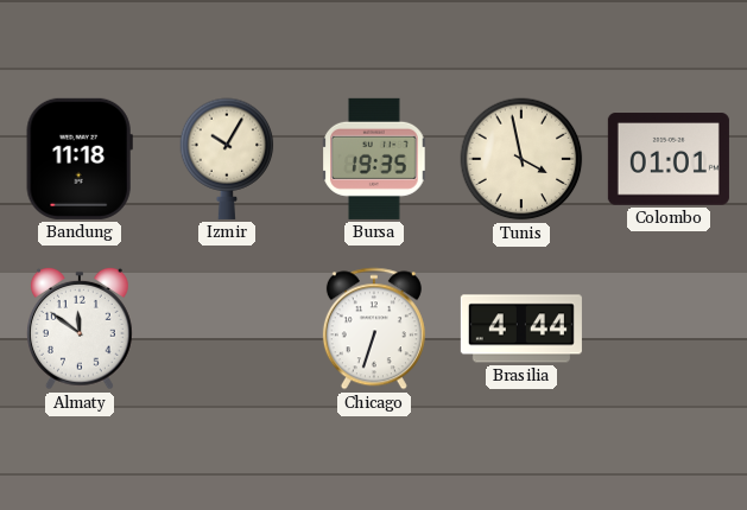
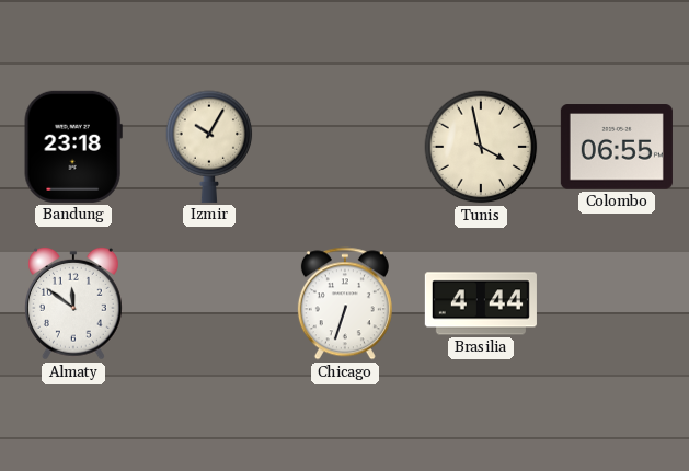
Bandung: 11:18 -> 23:18
Bursa: 19:35 -> none
Colombo: 01:01 -> 06:55
